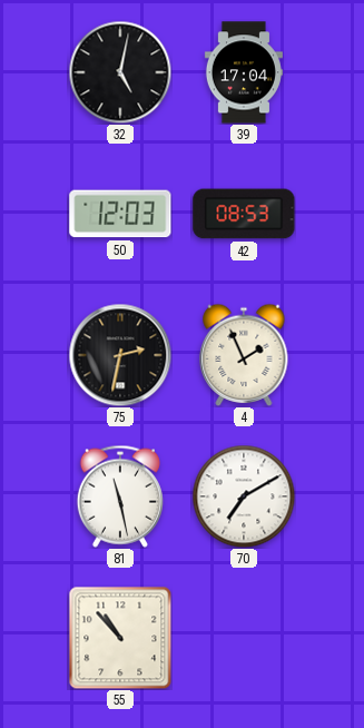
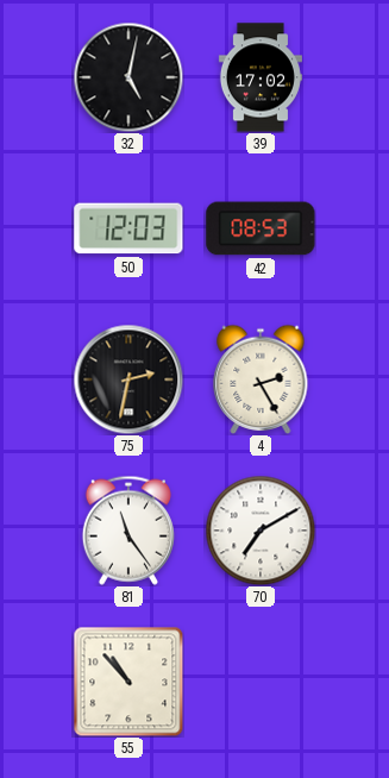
39: 17:04 -> 17:02
4: 1:56 -> 2:25
81: 11:28 -> 11:24
